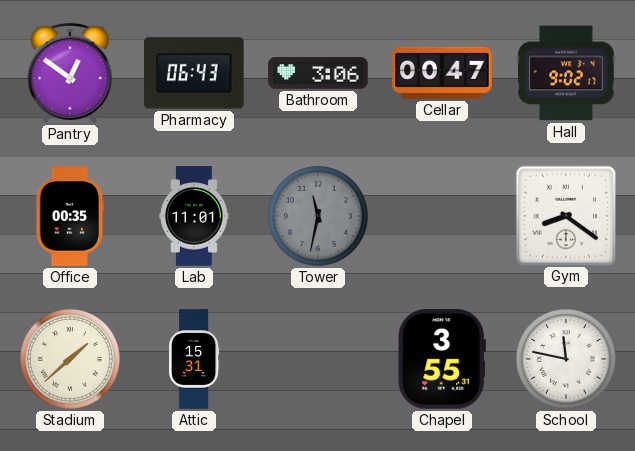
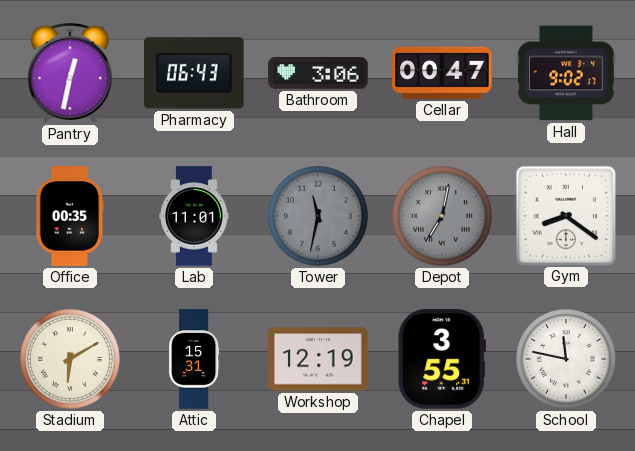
Pantry: 12:51 -> 12:32
Depot: none -> 7:02
Stadium: 1:38 -> 6:10
Workshop: none -> 12:19
